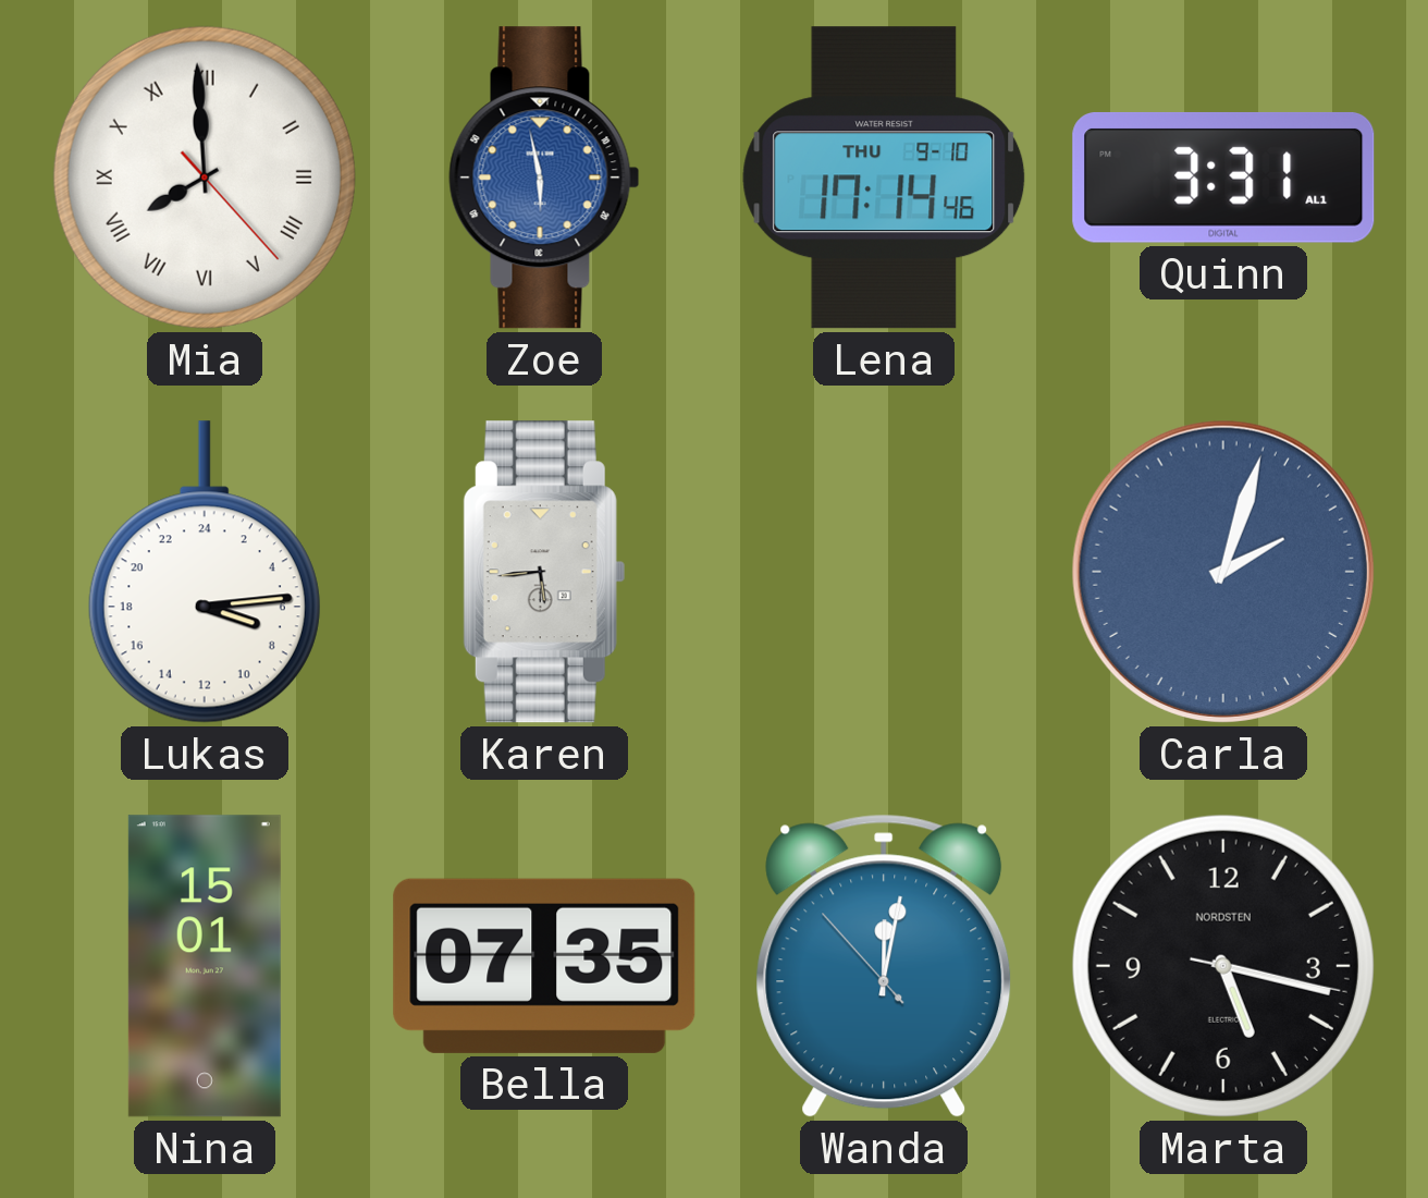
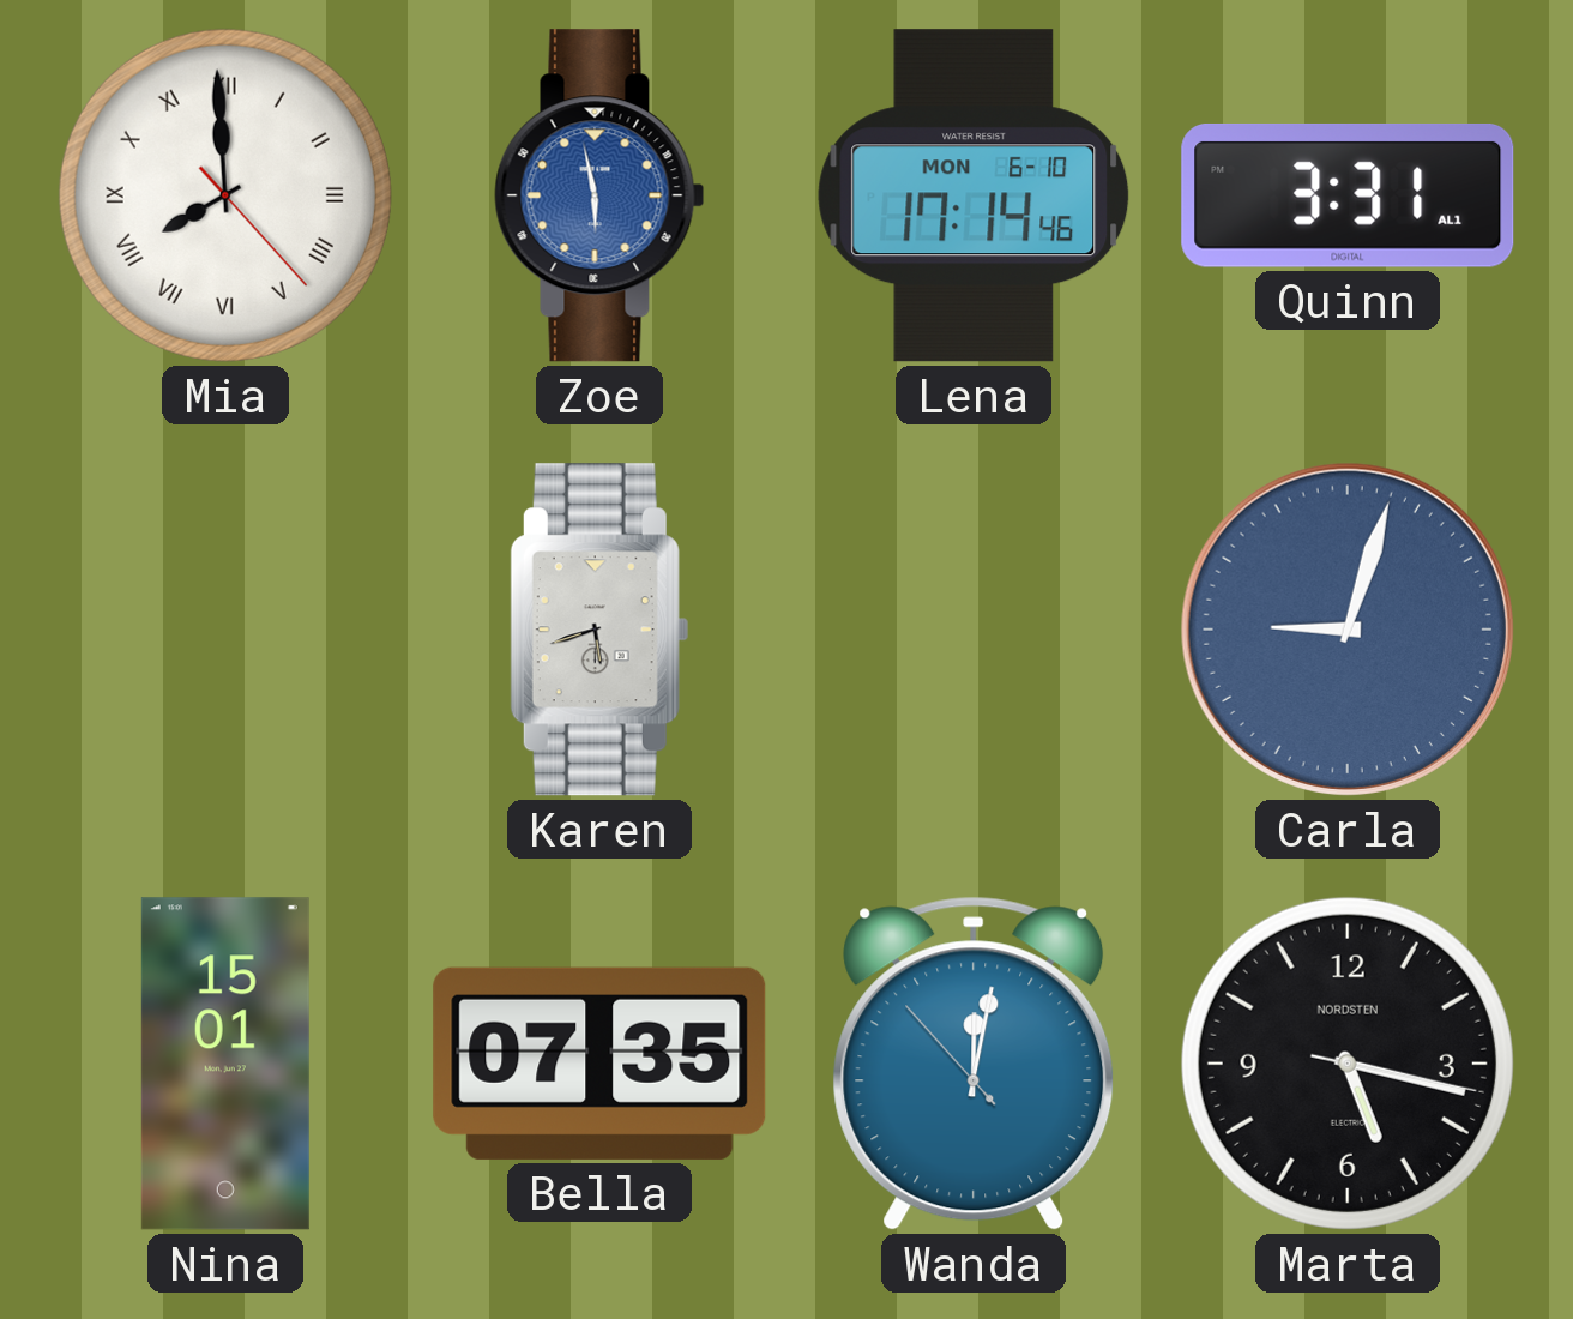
Lena date: THU 9-10 -> MON 6-10
Lukas: 7:14 -> none
Karen: 5:44 -> 5:42
Carla: 2:03 -> 9:03
